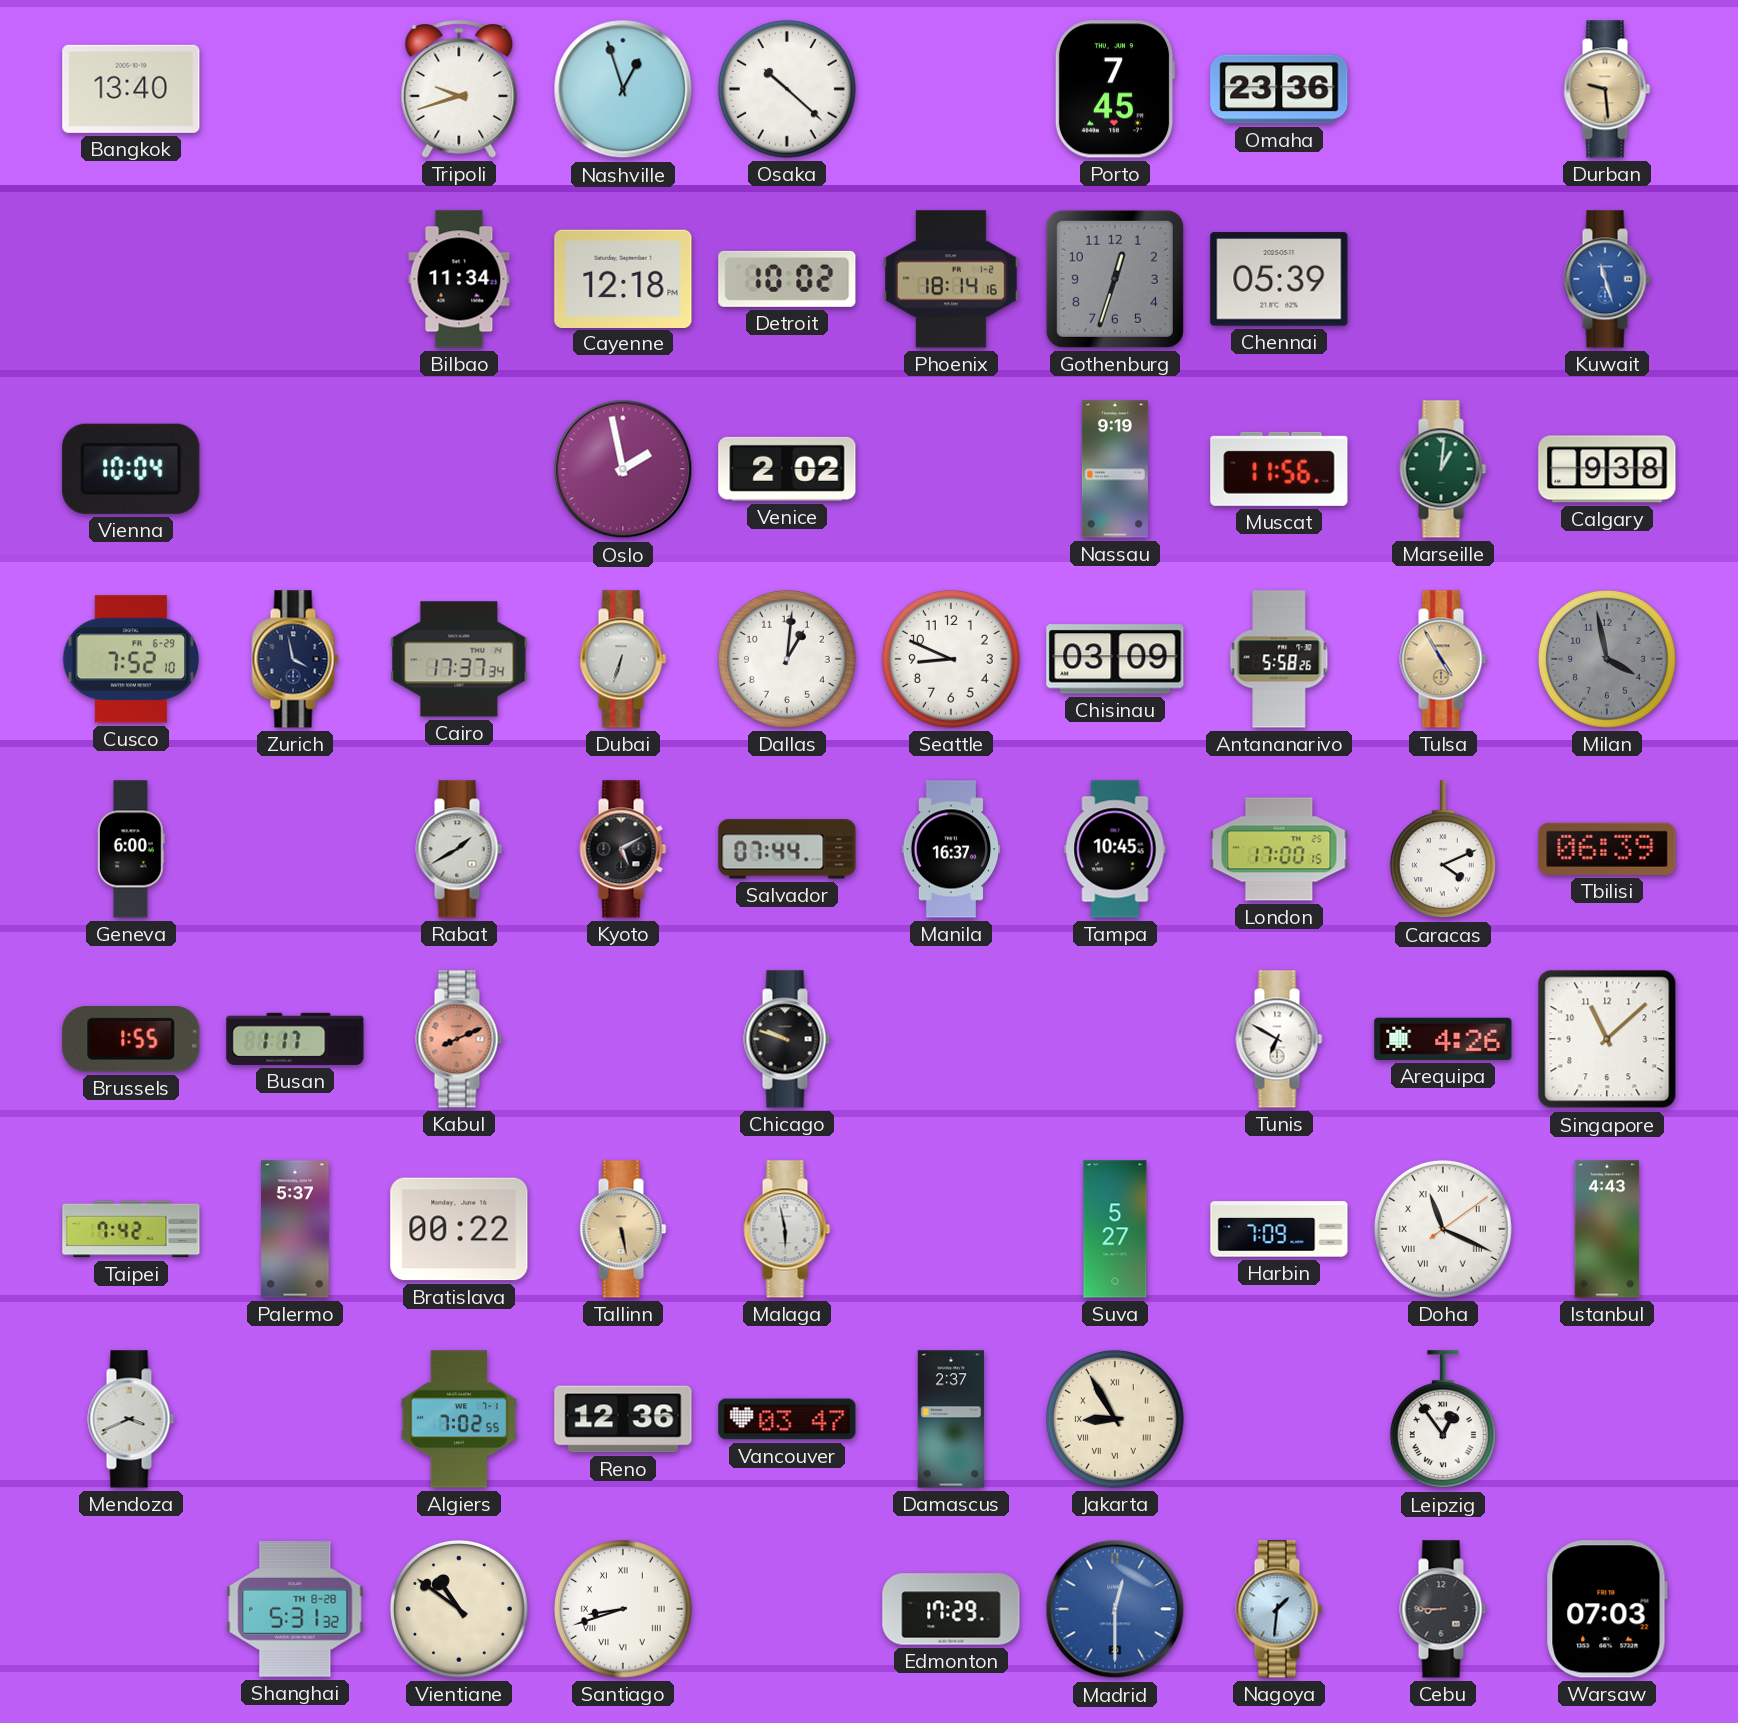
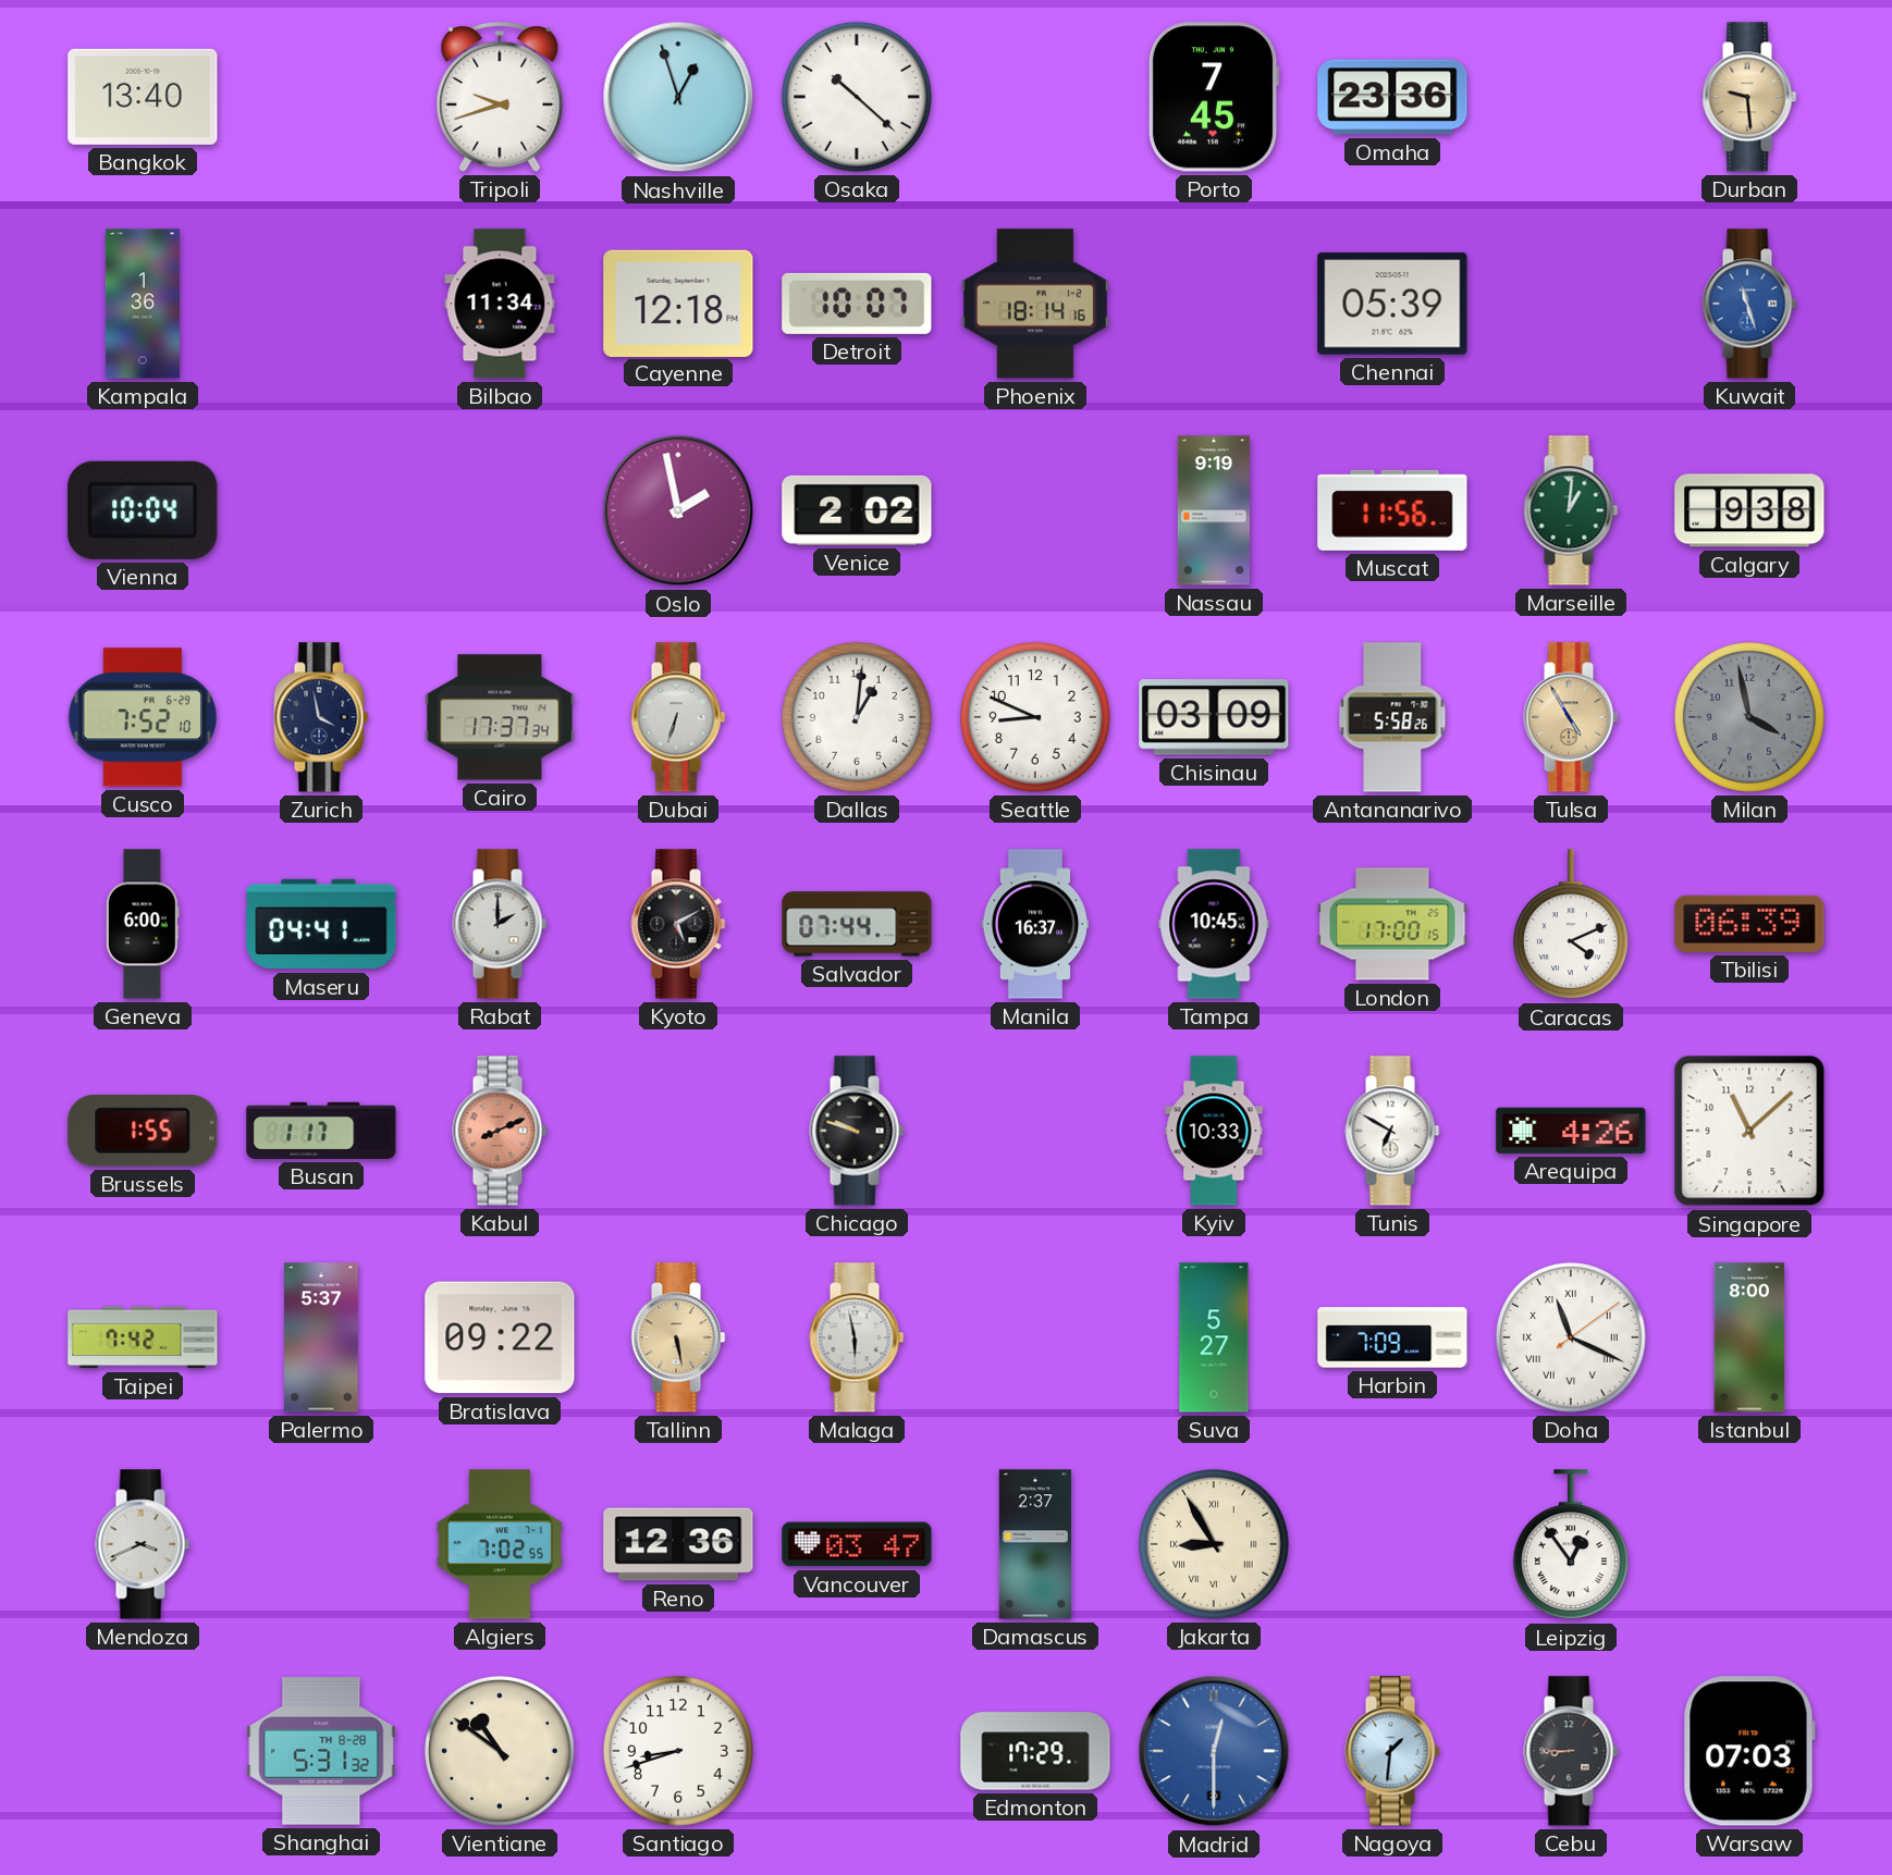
Kampala: none -> 1:36
Detroit: 10:02 -> 10:07
Gothenburg: 12:33 -> none
Maseru: none -> 04:41
Rabat: 1:40 -> 2:00
Kyiv: none -> 10:33
Bratislava: 00:22 -> 09:22
Istanbul: 4:43 -> 8:00
Santiago numerals: Roman -> Arabic
